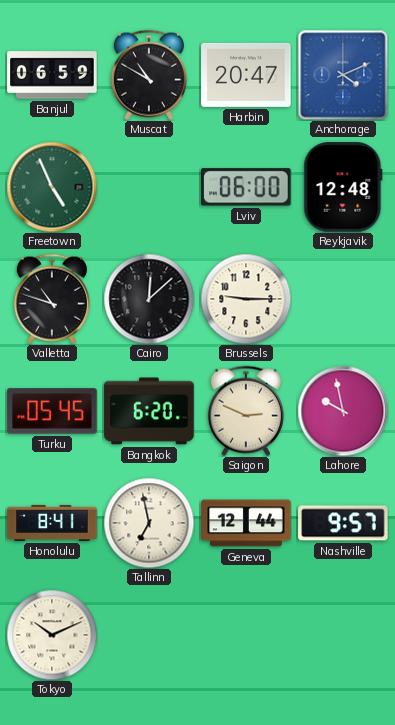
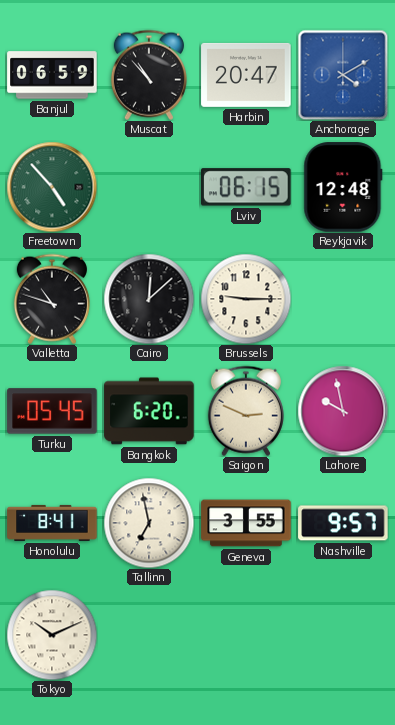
Muscat: 10:50 -> 10:53
Anchorage: 4:11 -> 4:10
Freetown: 4:56 -> 4:53
Lviv: 06:00 -> 06:15
Geneva: 12:44 -> 3:55
